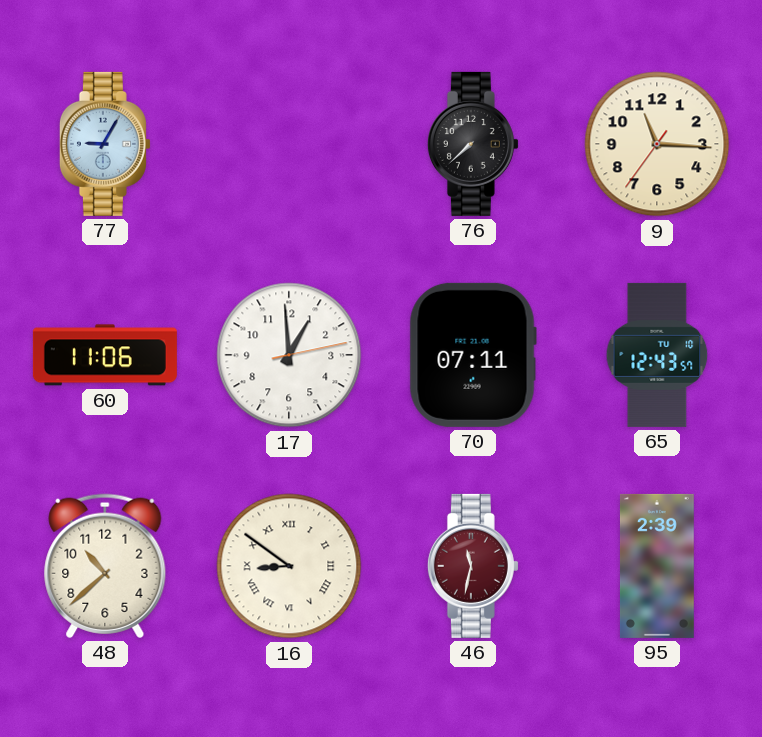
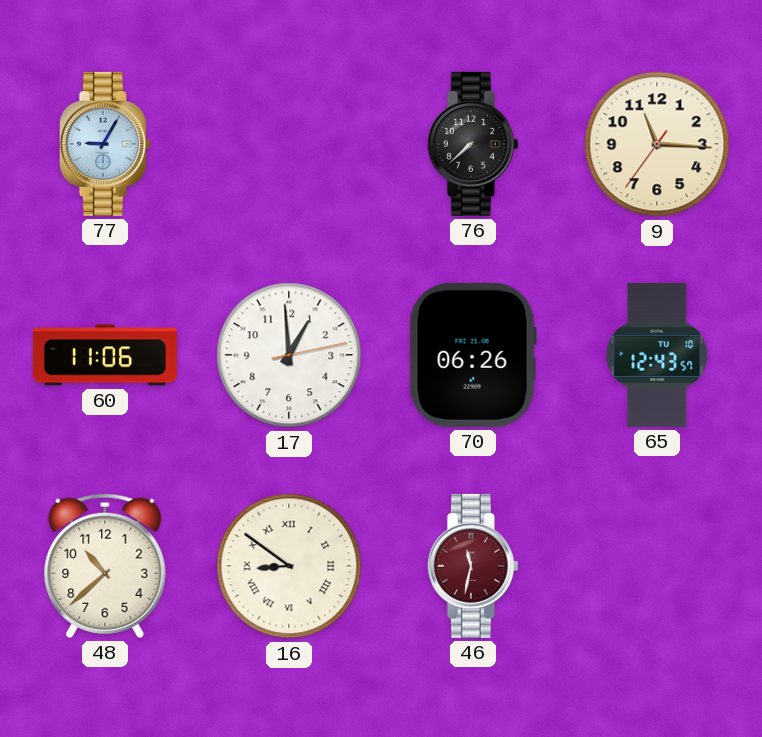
70: 07:11 -> 06:26
95: 2:39 -> none
